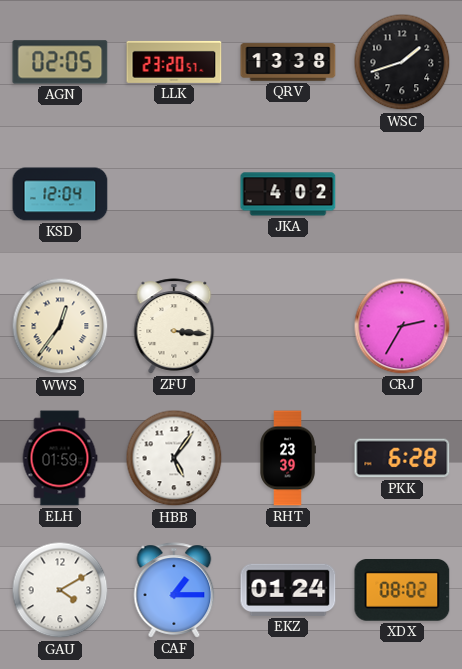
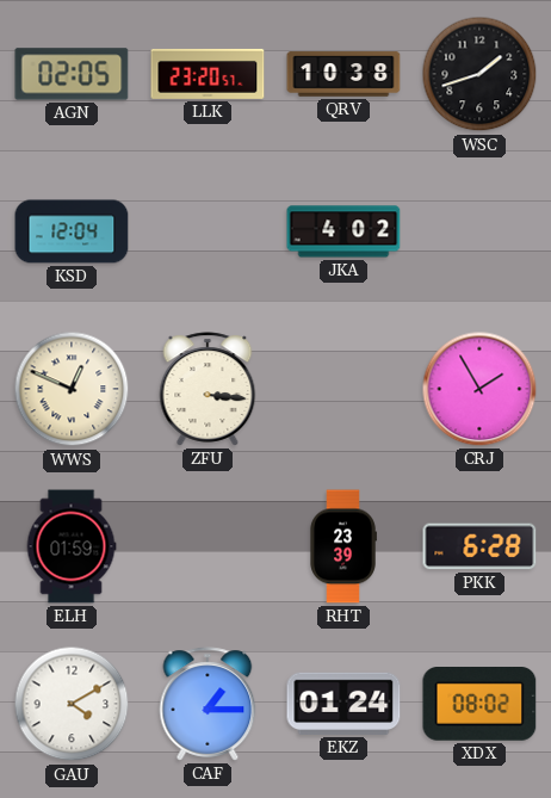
QRV: 13:38 -> 10:38
WWS: 12:36 -> 12:49
CRJ: 2:35 -> 1:55
HBB: 5:06 -> none
